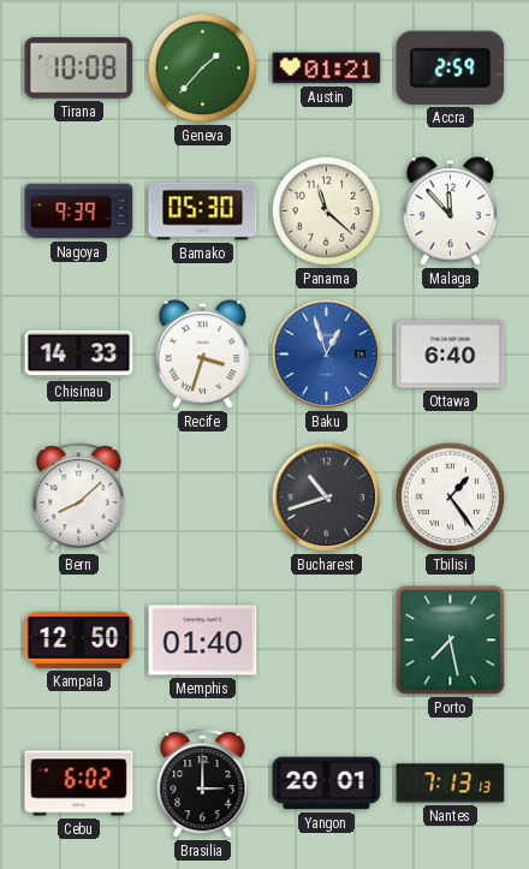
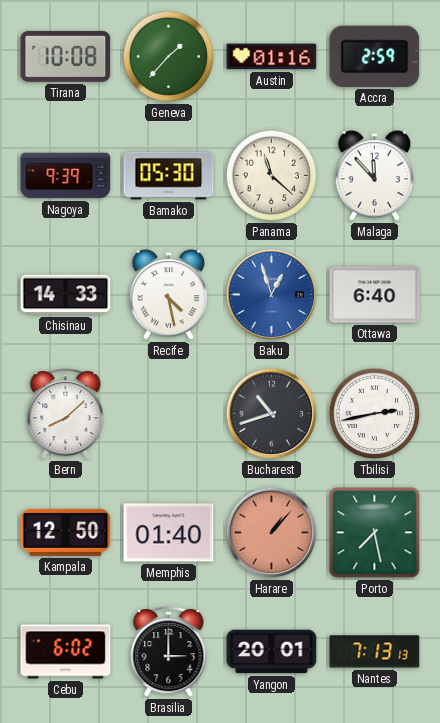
Austin: 01:21 -> 01:16
Recife: 3:33 -> 4:28
Tbilisi: 1:24 -> 2:43
Harare: none -> 1:07
